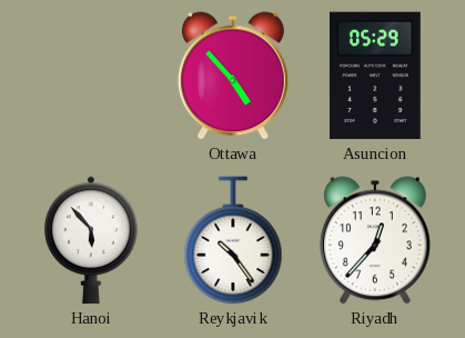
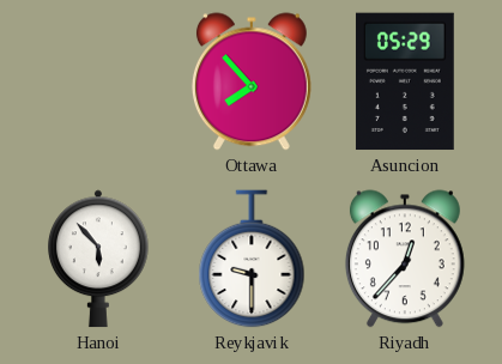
Ottawa: 4:53 -> 7:53
Reykjavik: 10:24 -> 9:30
